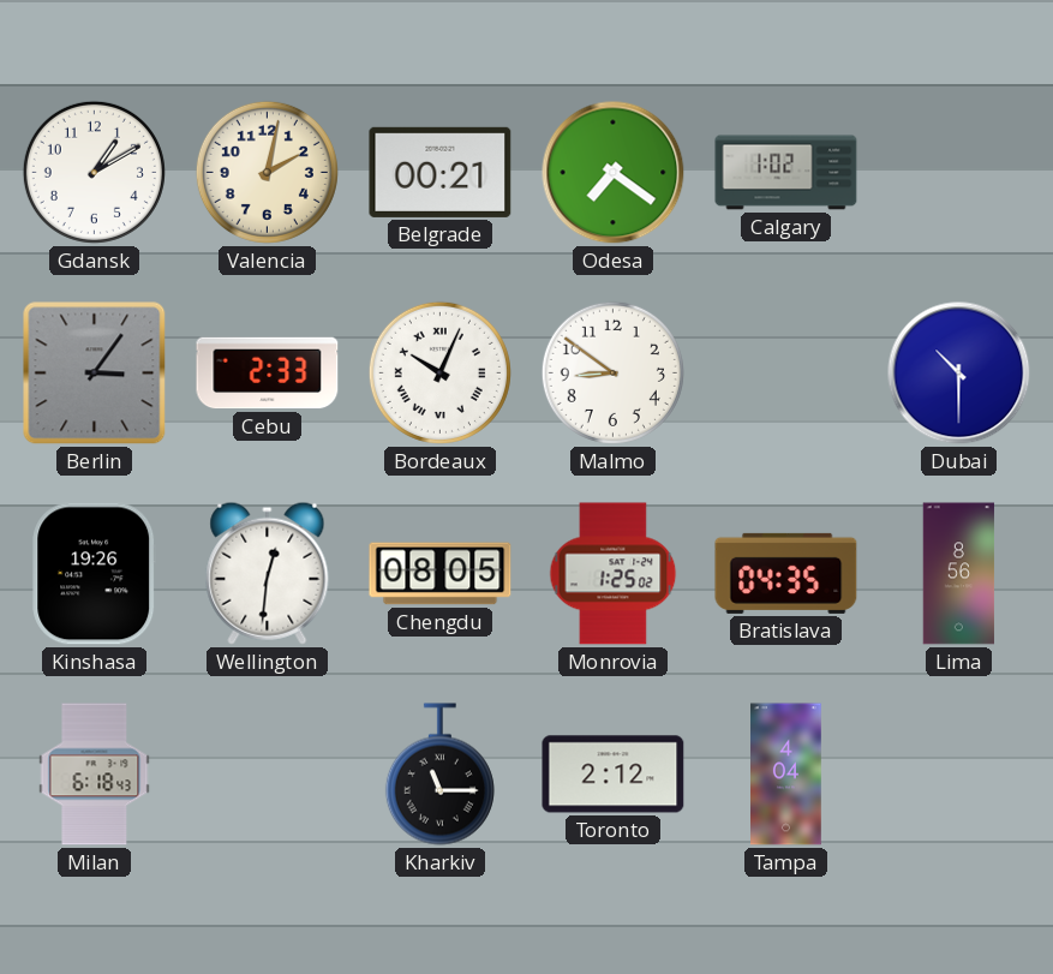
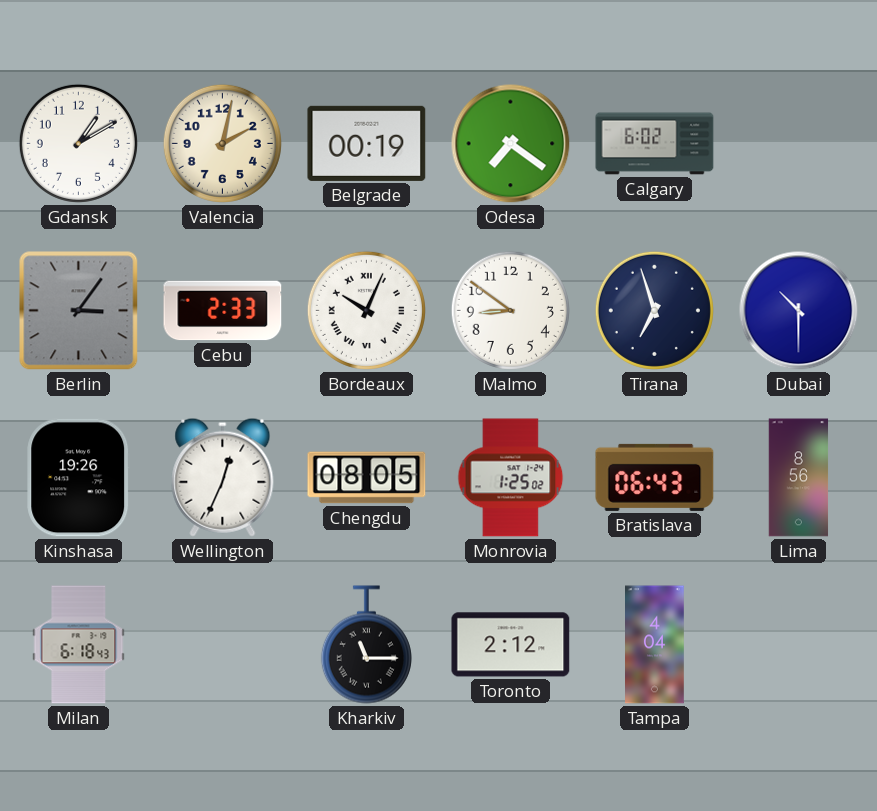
Belgrade: 00:21 -> 00:19
Calgary: 1:02 -> 6:02
Tirana: none -> 6:57
Wellington: 12:31 -> 12:34
Bratislava: 04:35 -> 06:43
